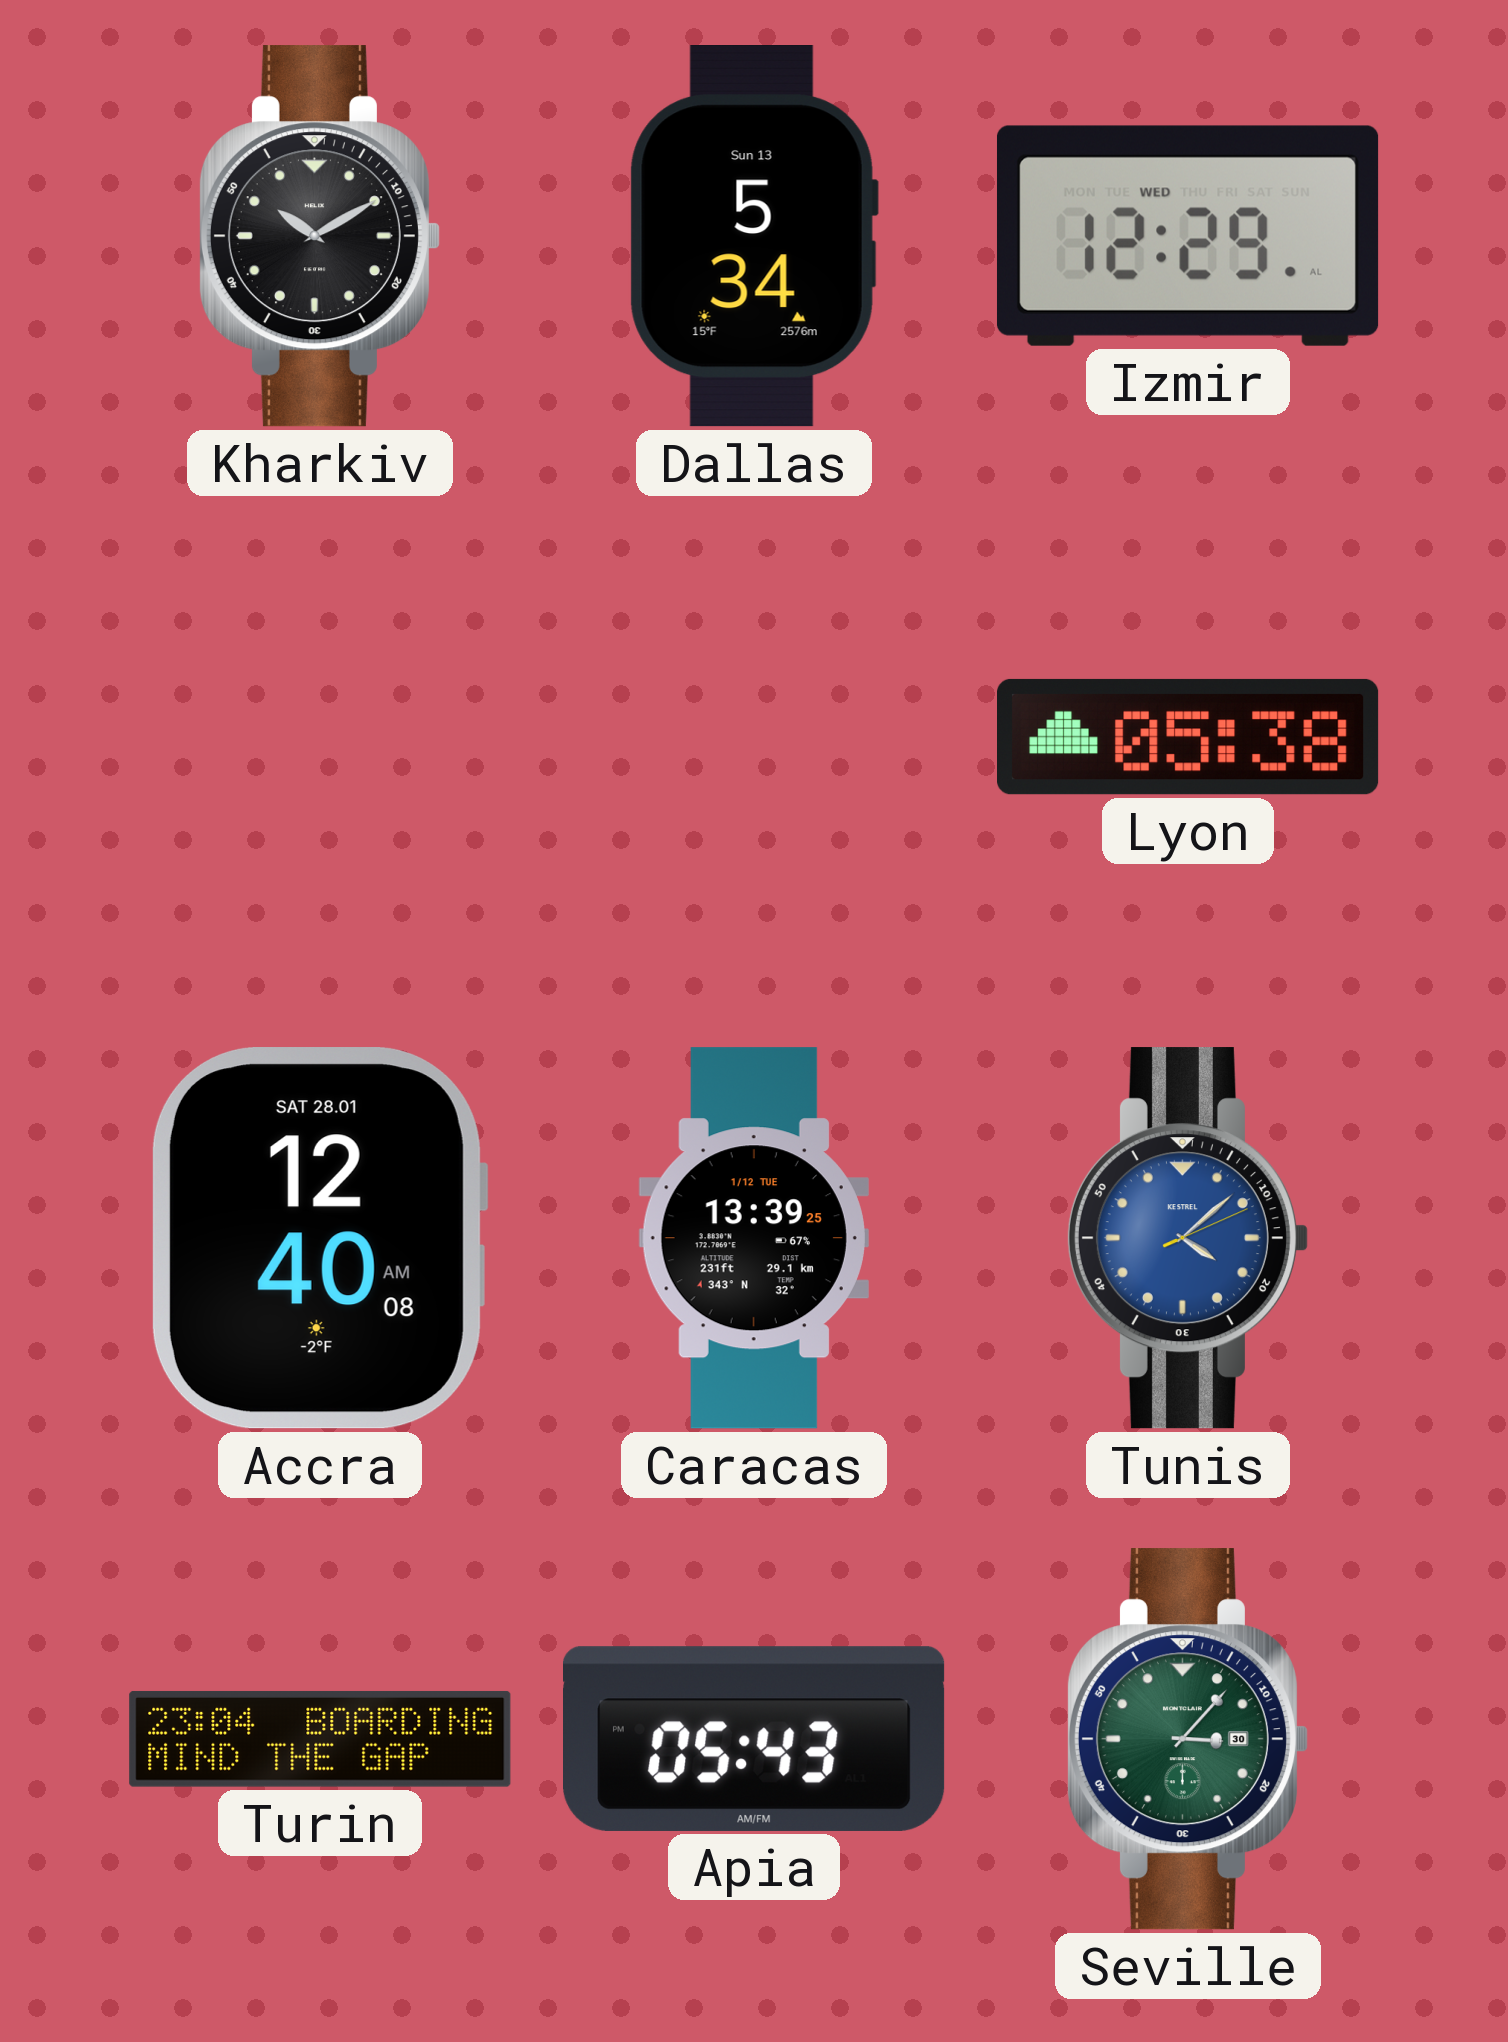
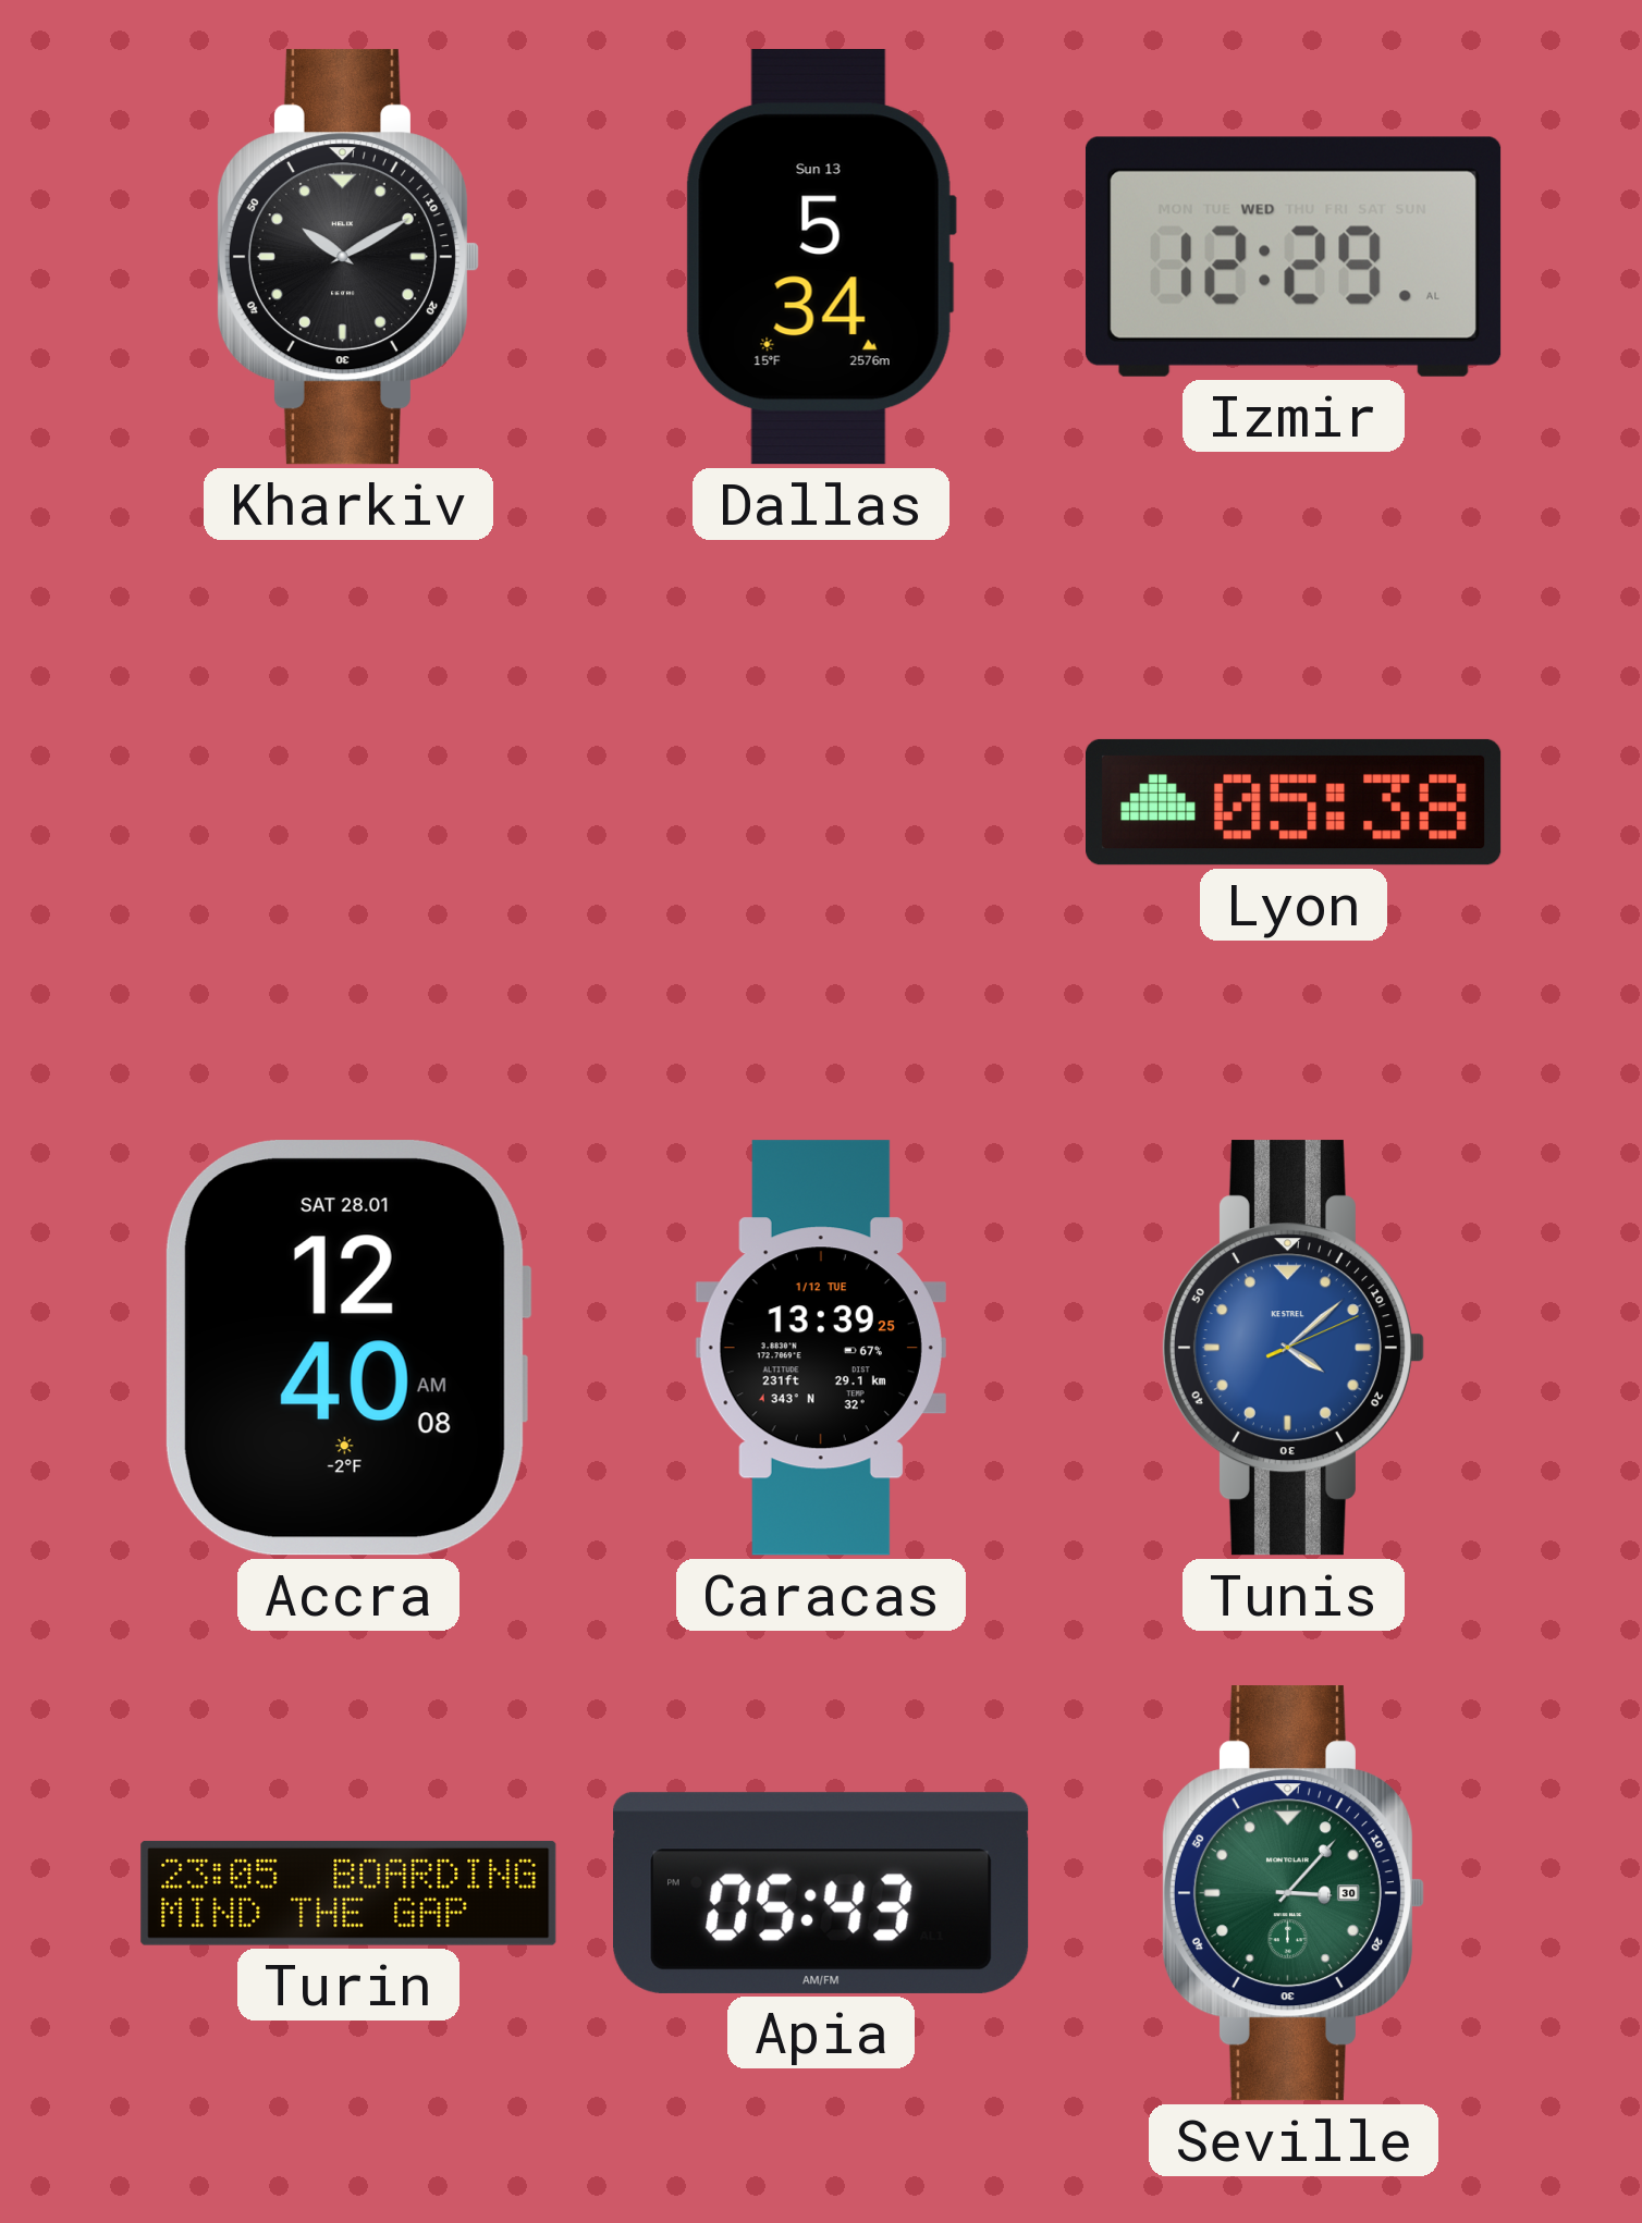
Turin: 23:04 -> 23:05
